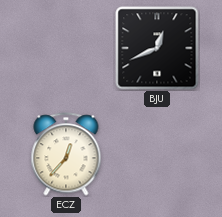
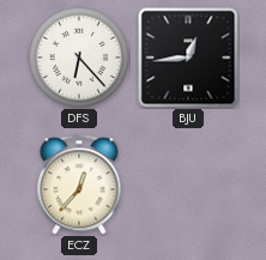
DFS: none -> 6:23
BJU: 12:41 -> 12:44
